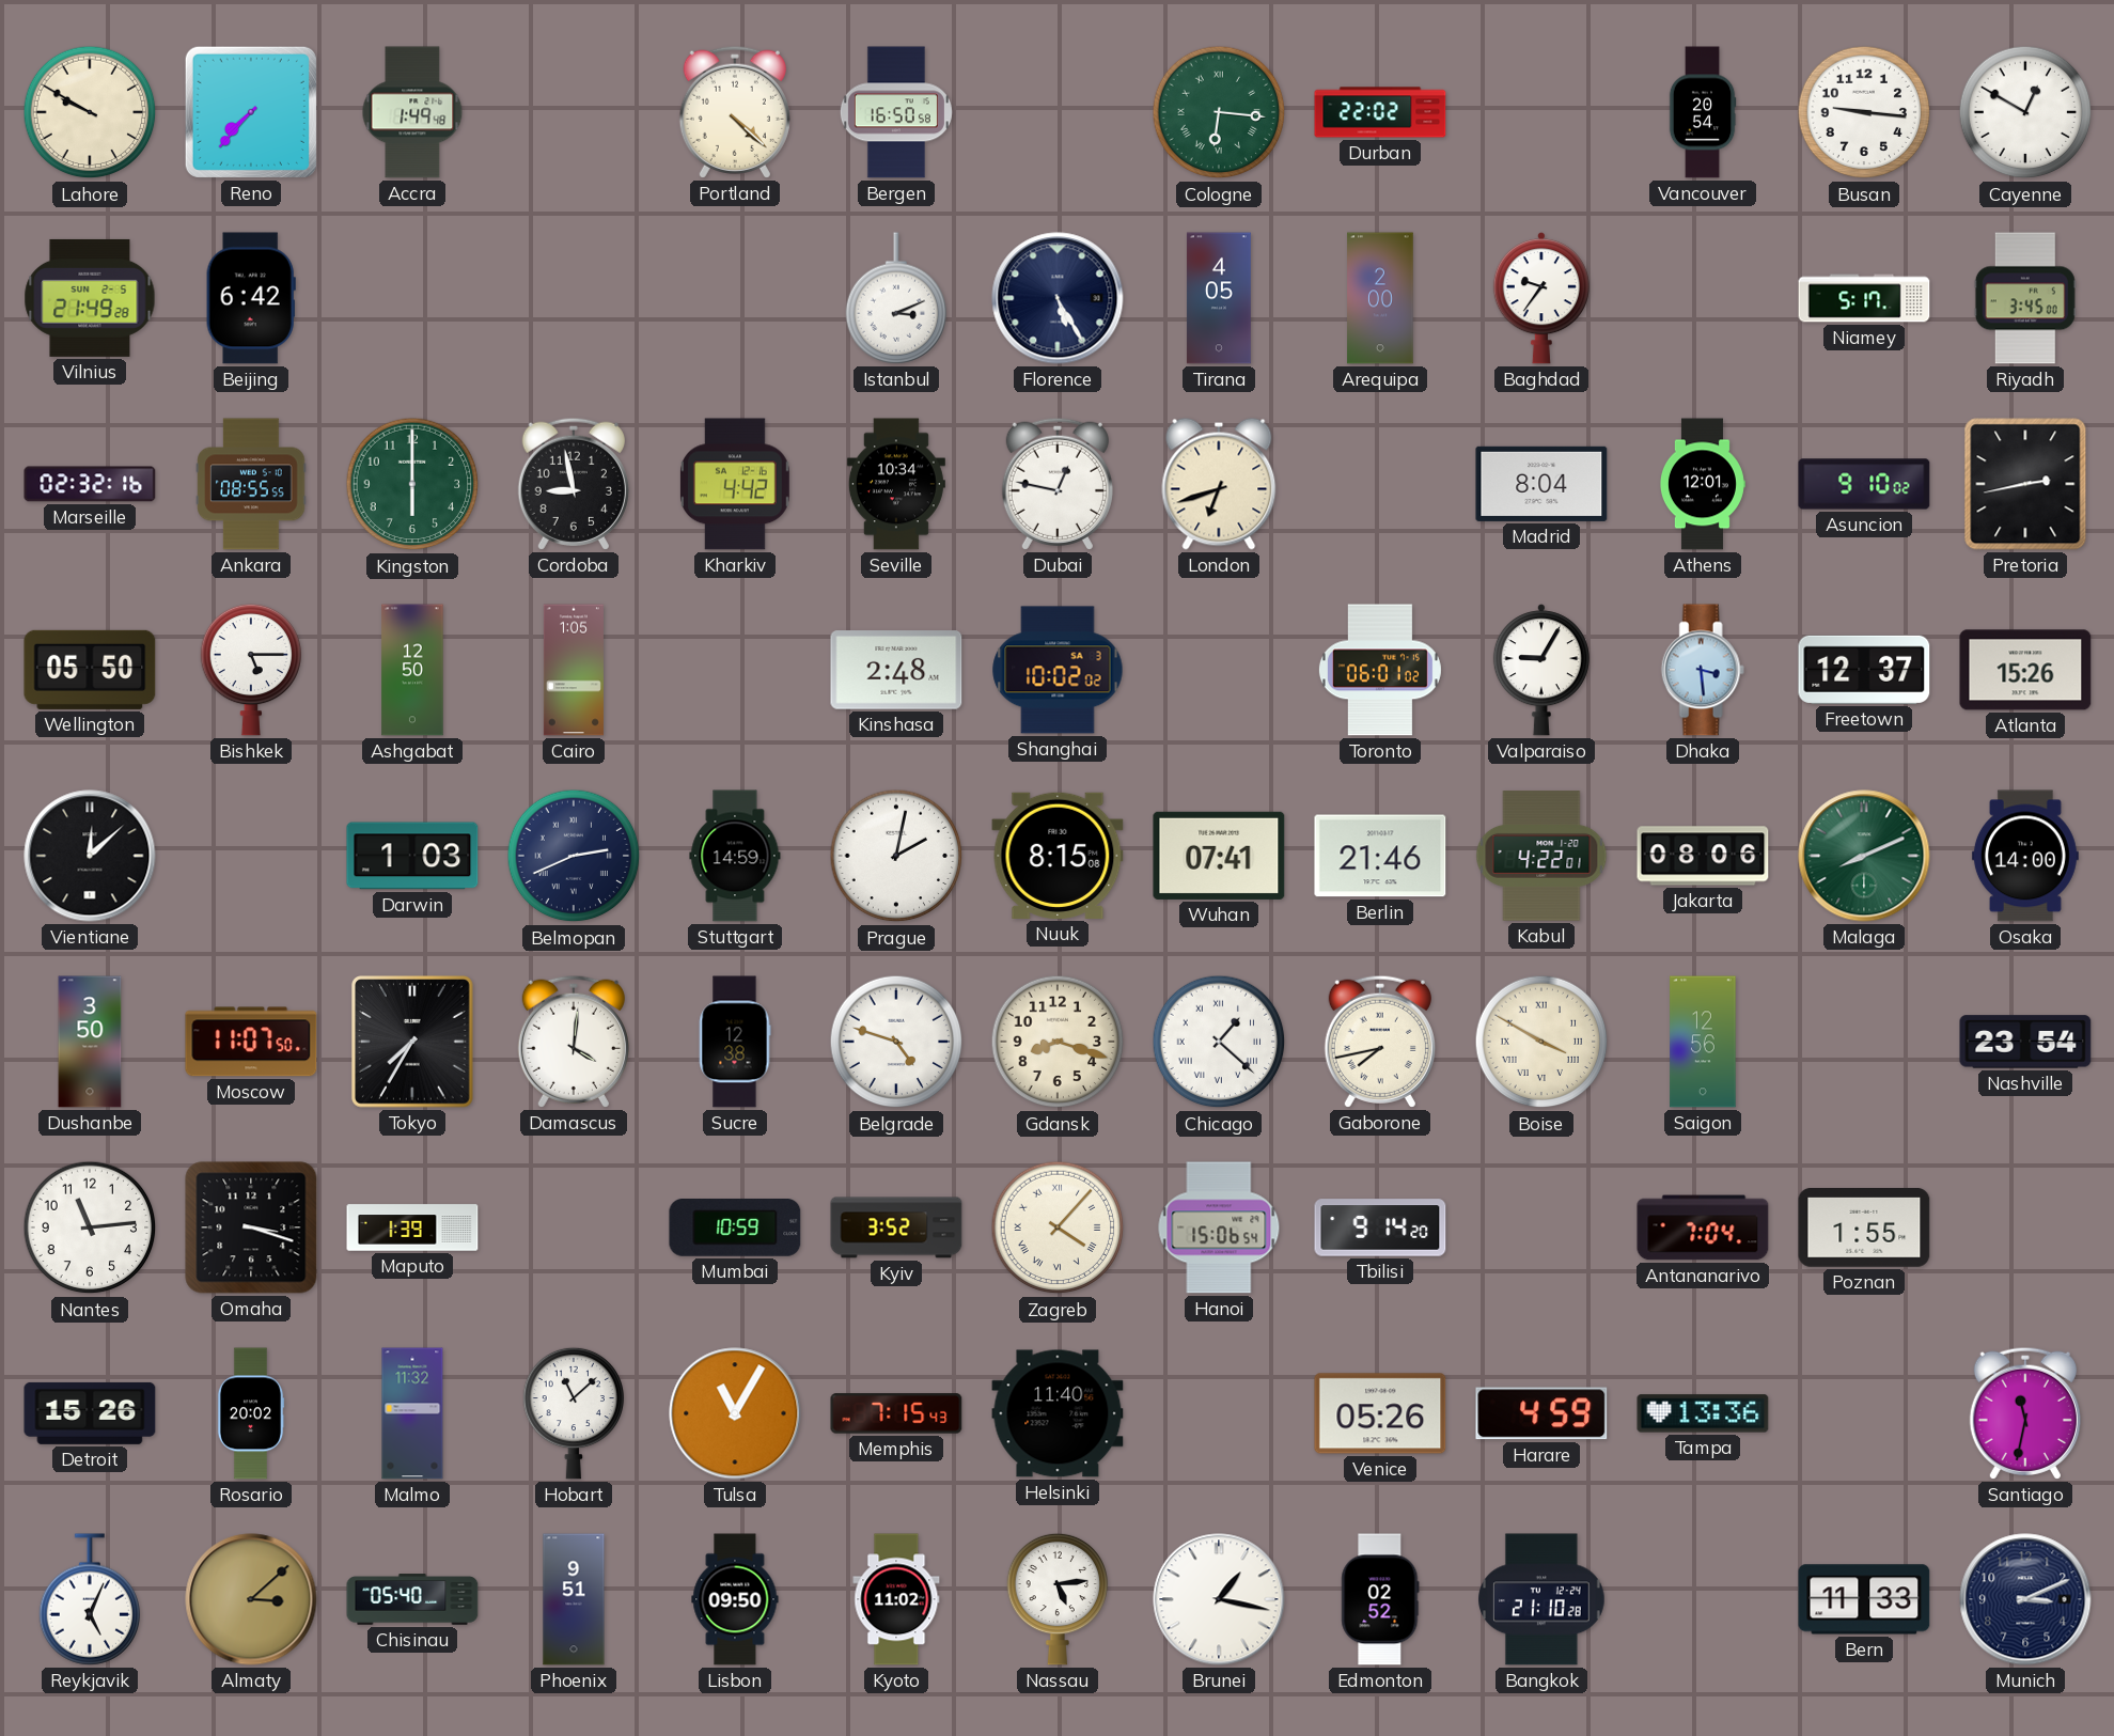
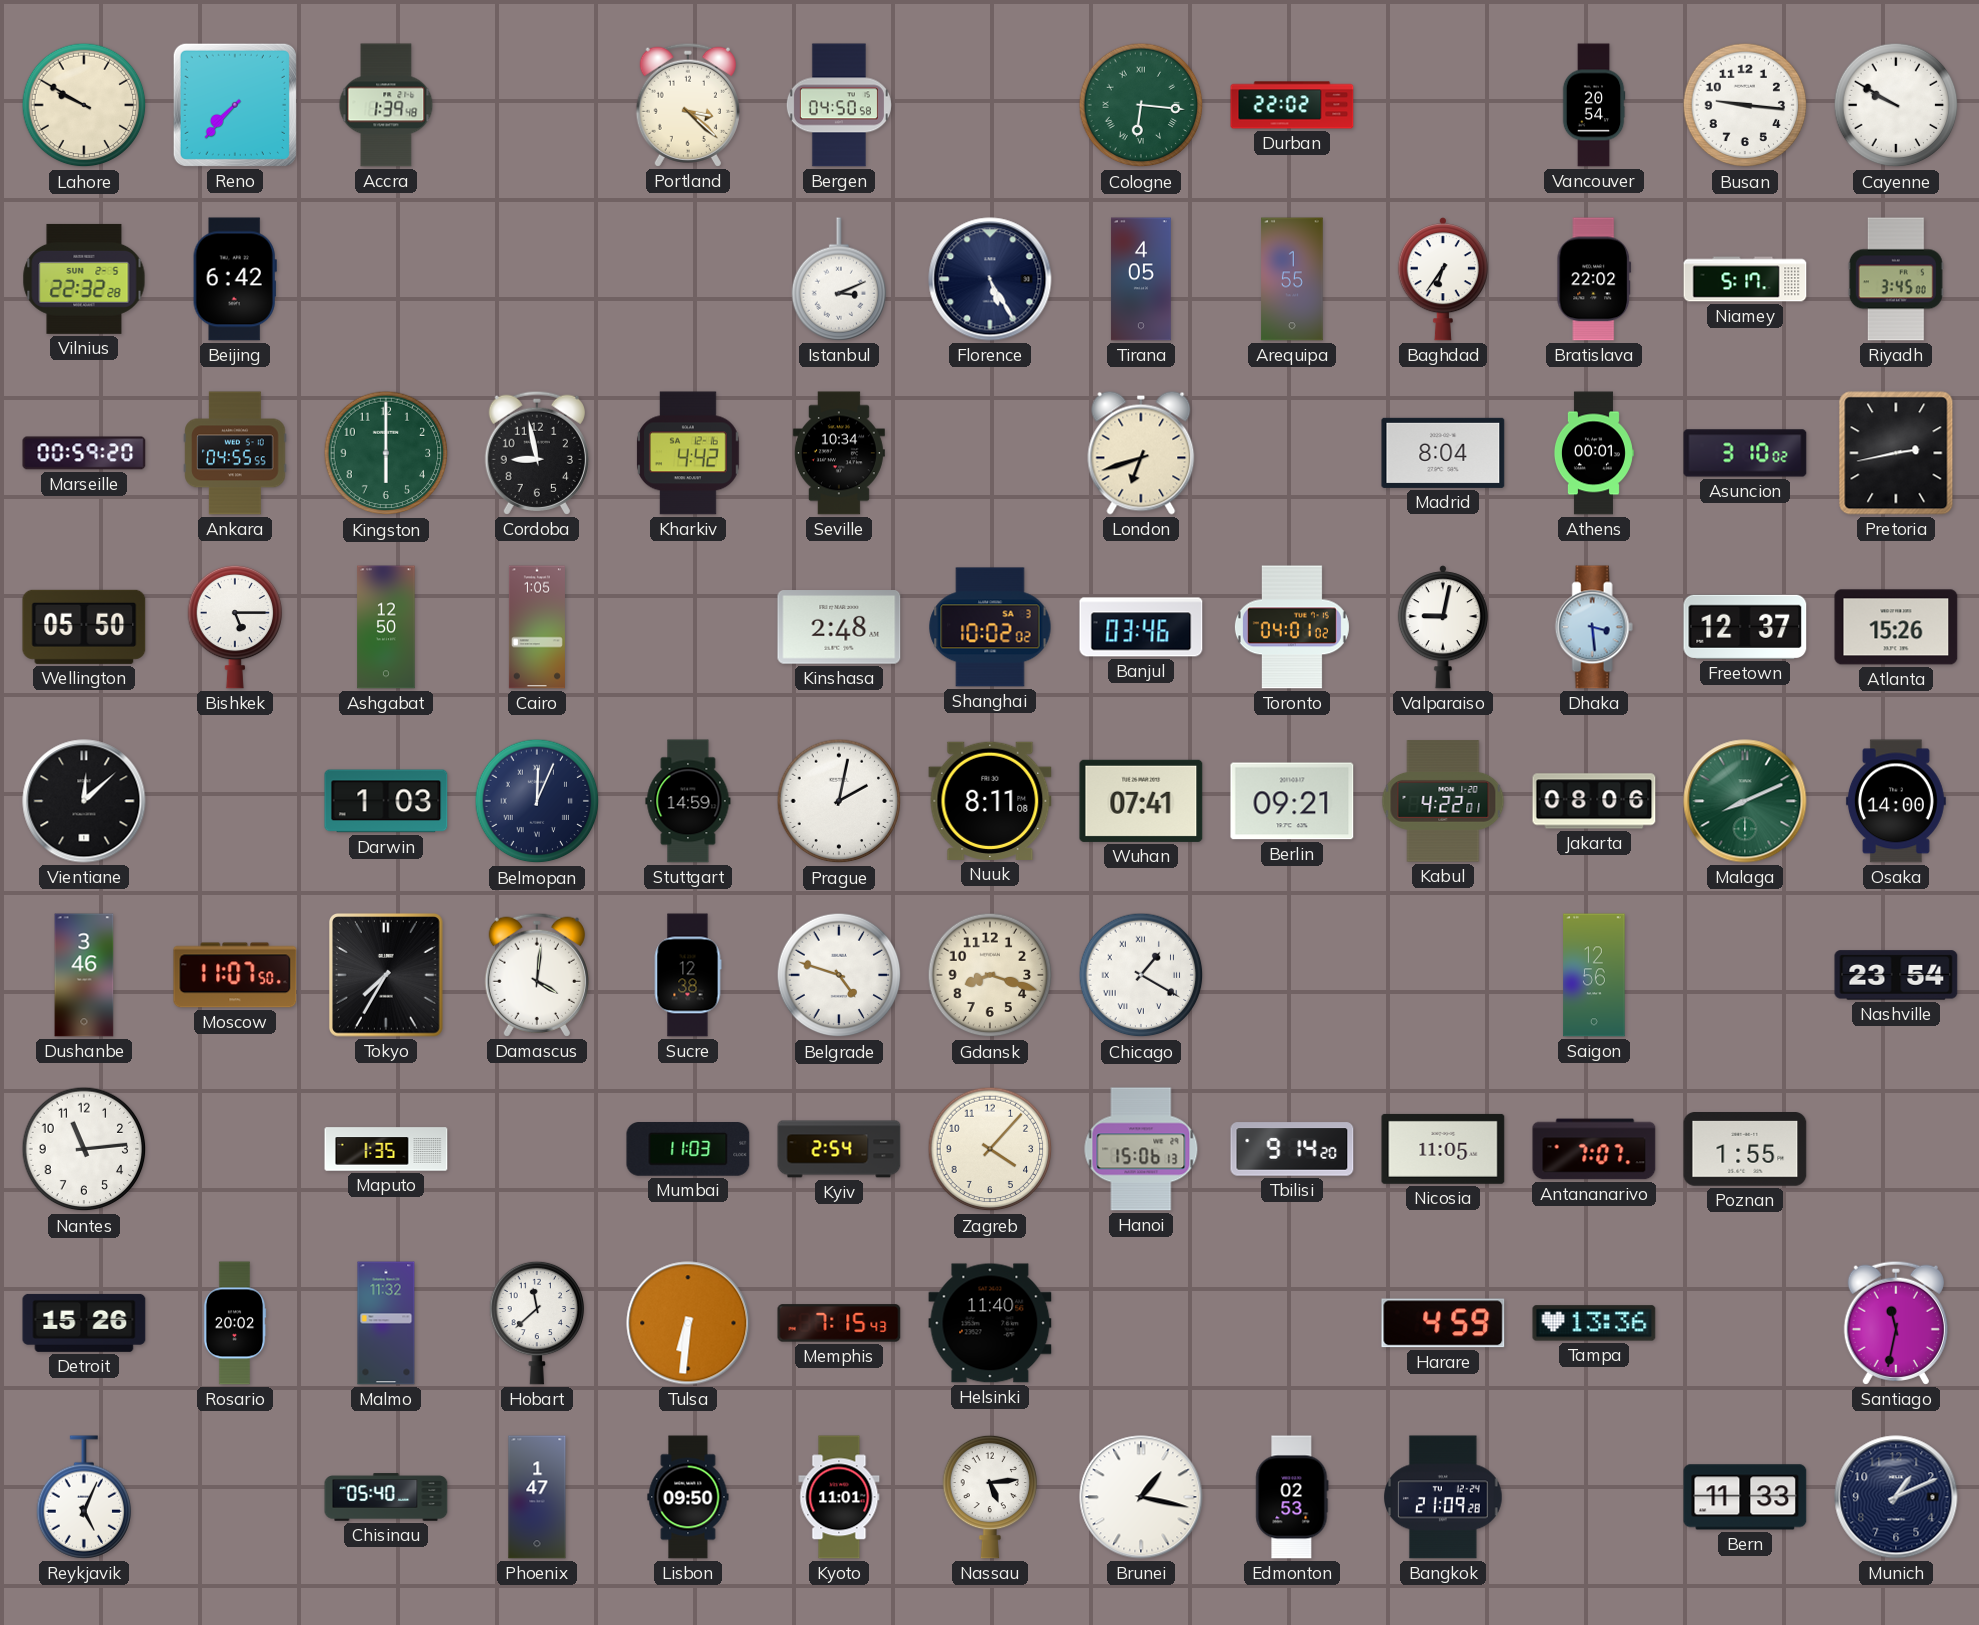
Accra: 1:49 -> 1:39
Portland: 4:22 -> 3:22
Bergen: 16:50 -> 04:50
Cayenne: 12:50 -> 9:50
Vilnius: 21:49 -> 22:32
Arequipa: 2:00 -> 1:55
Baghdad: 9:36 -> 6:36
Bratislava: none -> 22:02
Marseille: 02:32 -> 00:59
Ankara: 08:55 -> 04:55
Dubai: 12:47 -> none
Athens: 12:01 -> 00:01
Asuncion: 9:10 -> 3:10
Banjul: none -> 03:46
Toronto: 06:01 -> 04:01
Valparaiso: 9:05 -> 9:02
Belmopan: 2:41 -> 12:04
Nuuk: 8:15 -> 8:11
Berlin: 21:46 -> 09:21
Dushanbe: 3:50 -> 3:46
Chicago: 1:22 -> 1:20
Gaborone: 7:43 -> none
Boise: 3:50 -> none
Omaha: 3:18 -> none
Maputo: 1:39 -> 1:35
Mumbai: 10:59 -> 11:03
Kyiv: 3:52 -> 2:54
Zagreb numerals: Roman -> Arabic
Hanoi: 15:06:54 -> 15:06:13
Nicosia: none -> 11:05
Antananarivo: 7:04 -> 7:07
Hobart: 11:08 -> 11:38
Tulsa: 11:05 -> 6:31
Venice: 05:26 -> none
Almaty: 3:08 -> none
Phoenix: 9:51 -> 1:47
Kyoto: 11:02 -> 11:01
Edmonton: 02:52 -> 02:53
Bangkok: 21:10 -> 21:09
Munich: 3:11 -> 1:11
